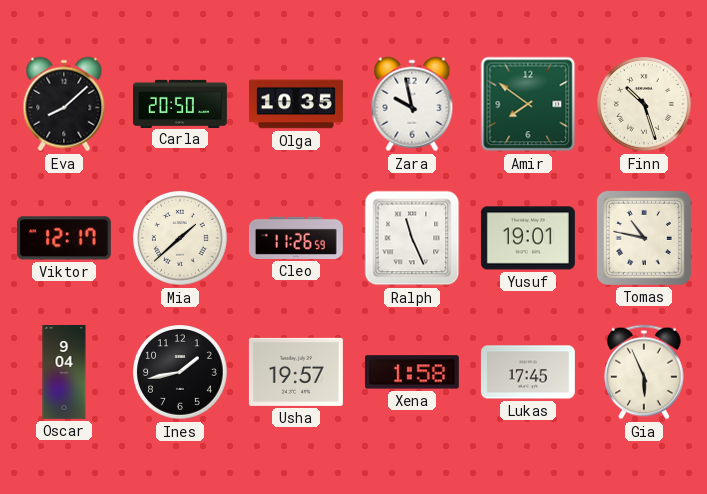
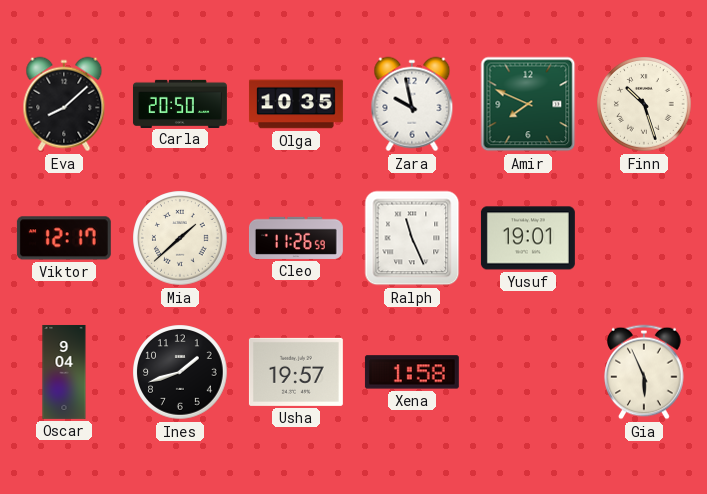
Amir: 7:51 -> 7:49
Tomas: 10:47 -> none
Ines: 1:43 -> 1:42
Lukas: 17:45 -> none
